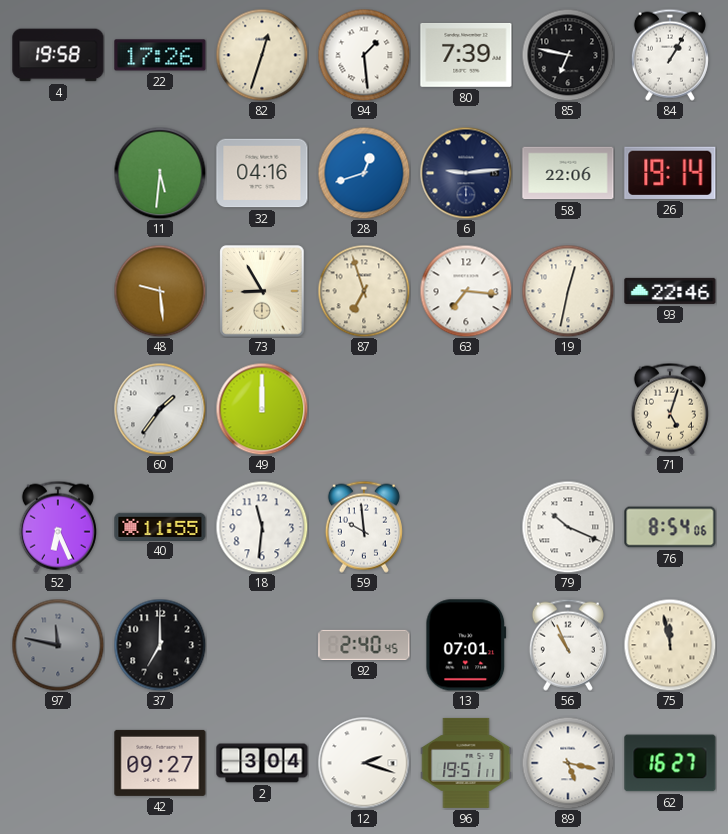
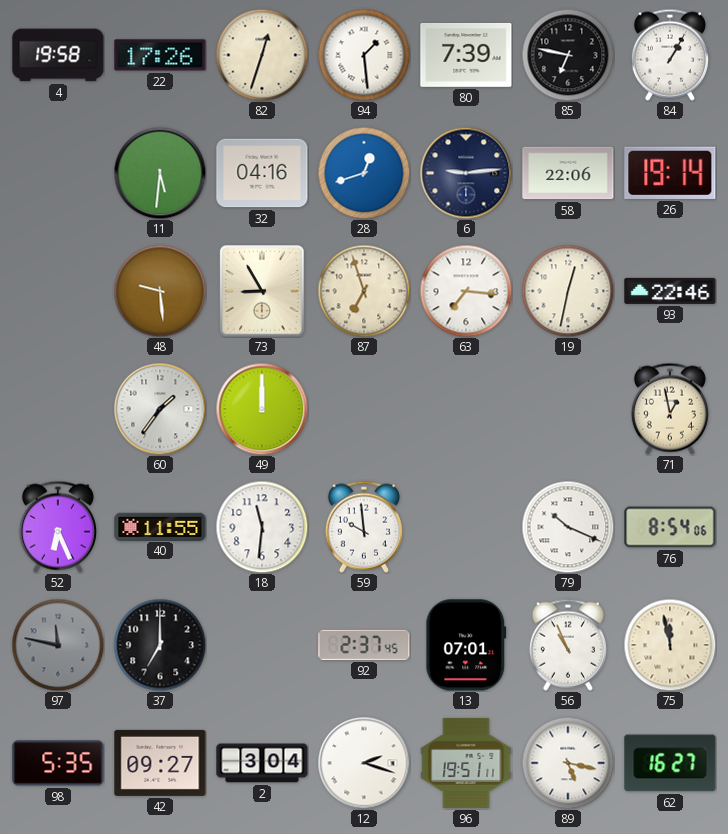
71: 5:03 -> 12:58
92: 2:40 -> 2:37
98: none -> 5:35
